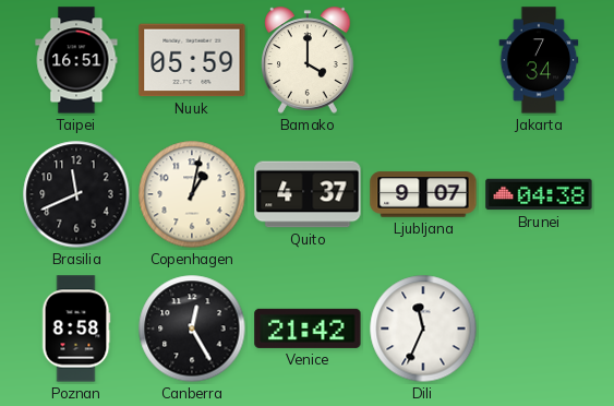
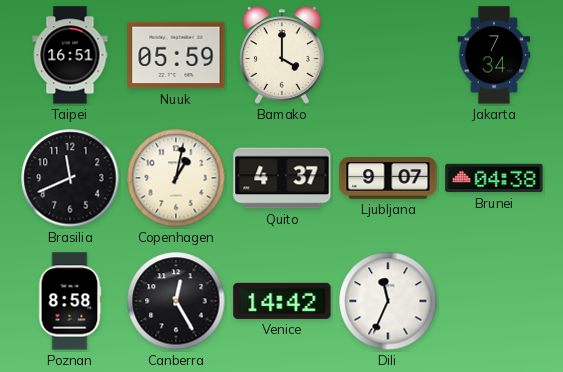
Venice: 21:42 -> 14:42
